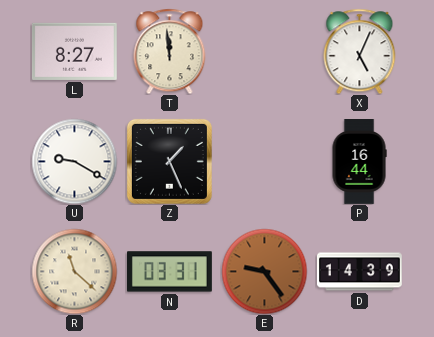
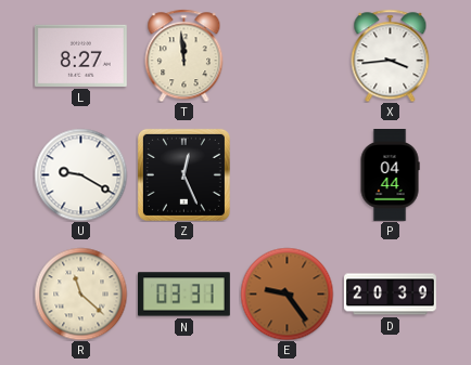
X: 5:04 -> 3:44
Z: 1:26 -> 12:26
P: 16:44 -> 04:44
D: 14:39 -> 20:39
